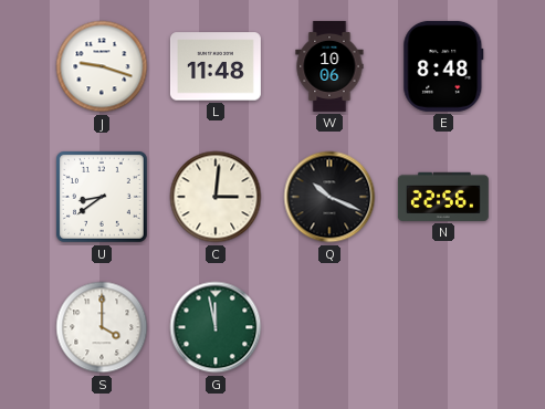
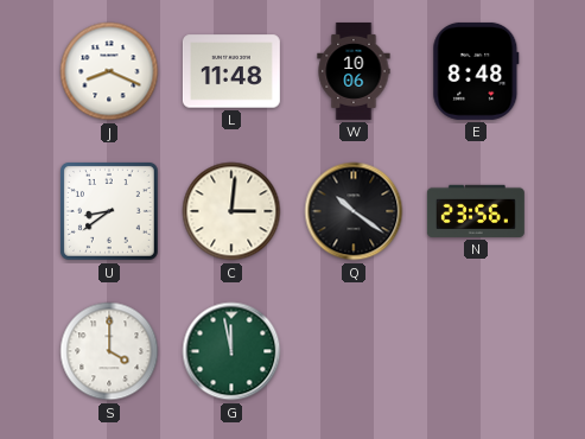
J: 9:18 -> 8:19
Q: 10:19 -> 10:21
N: 22:56 -> 23:56
